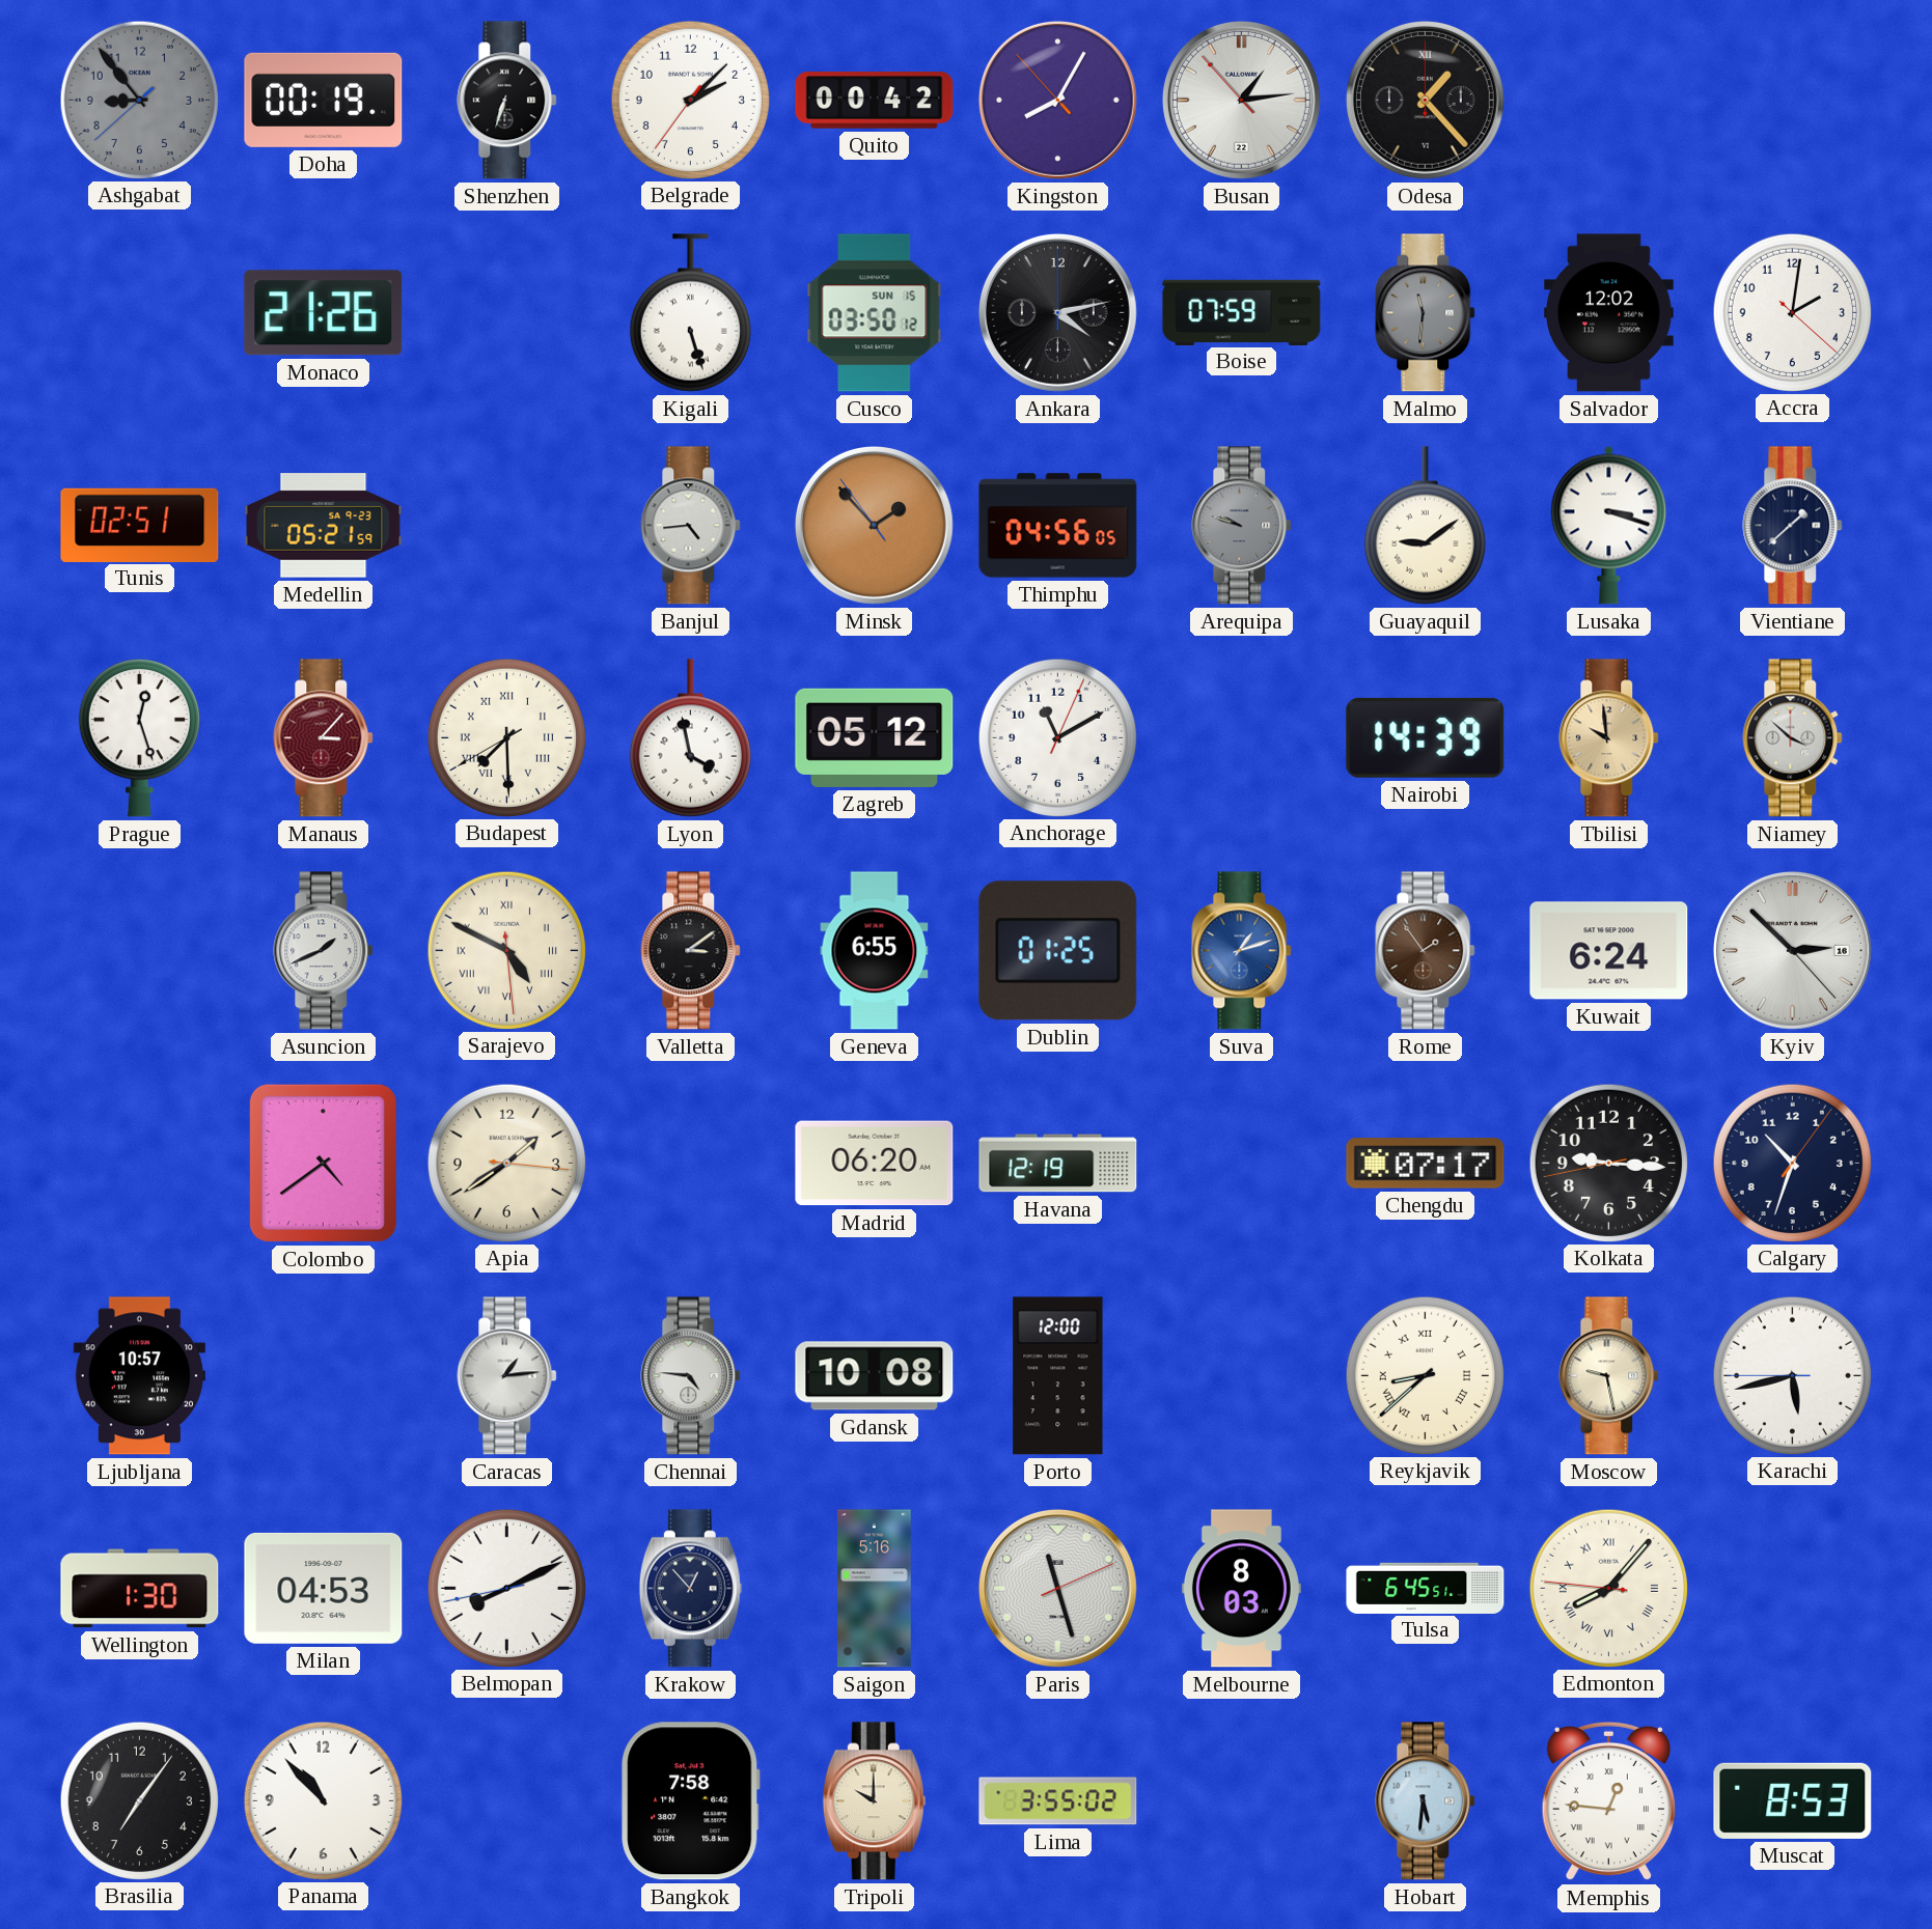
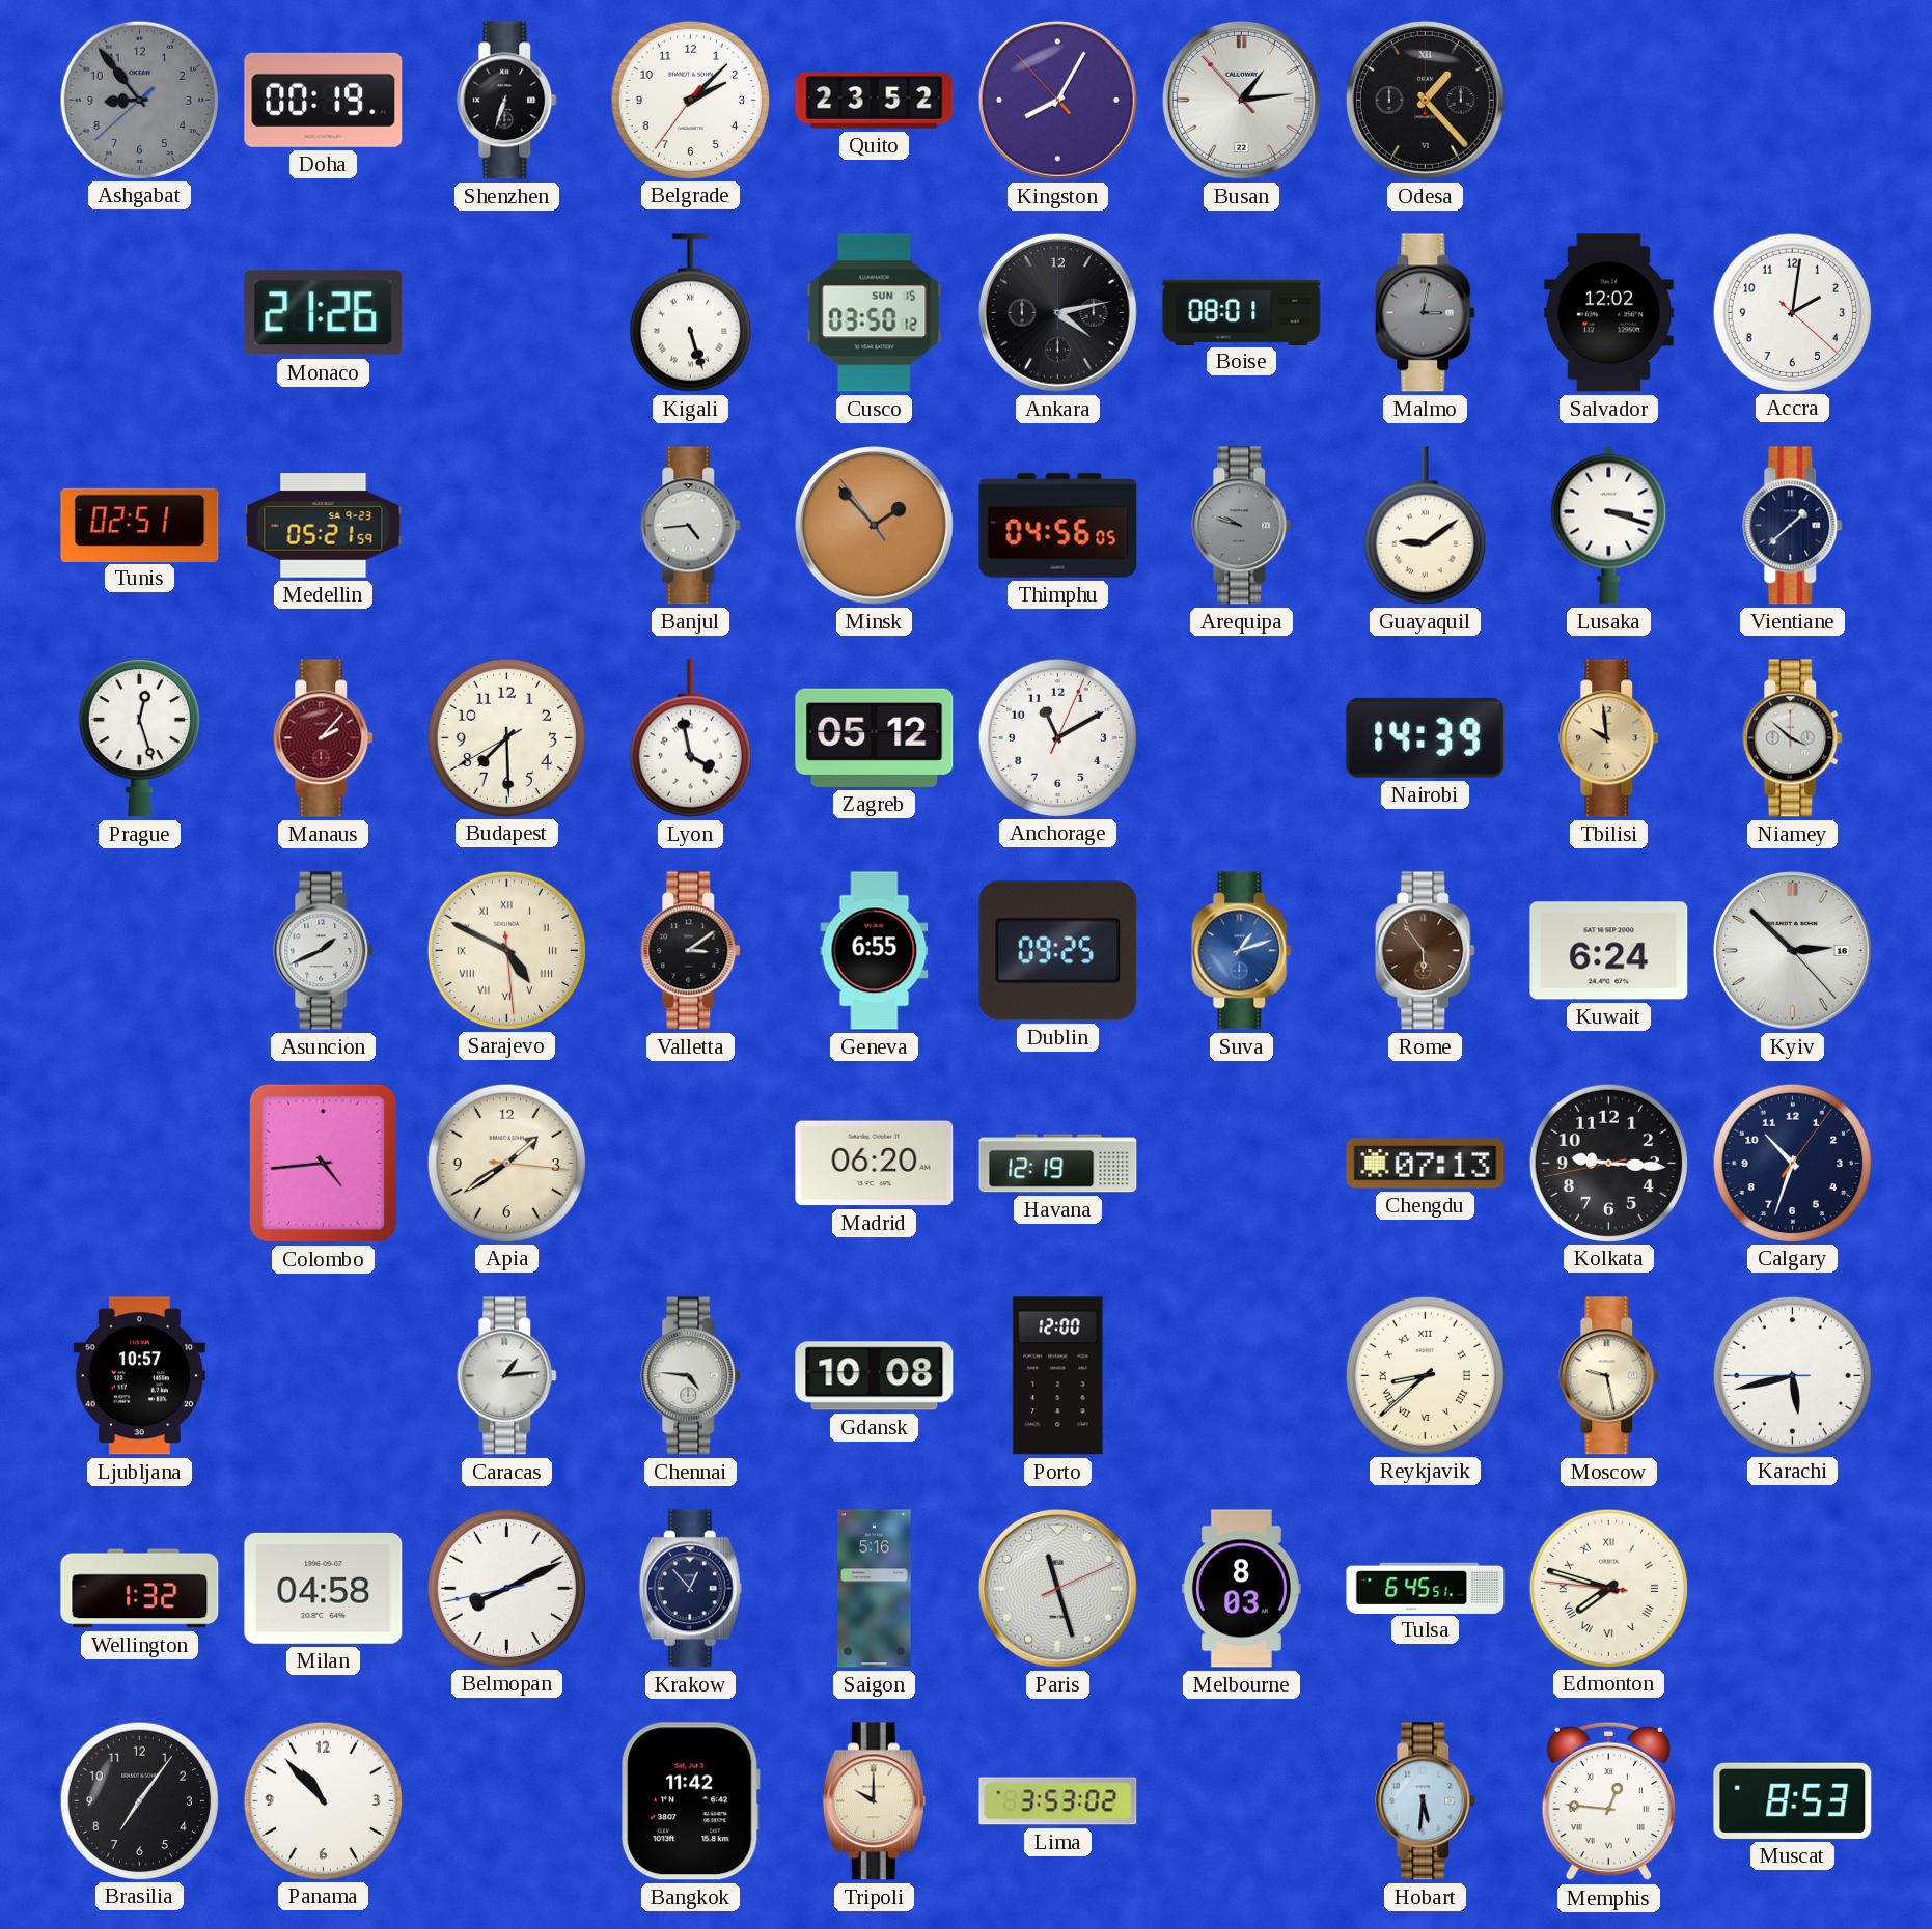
Quito: 00:42 -> 23:52
Boise: 07:59 -> 08:01
Malmo: 11:31 -> 3:02
Manaus: 3:07 -> 2:07
Budapest numerals: Roman -> Arabic
Dublin: 01:25 -> 09:25
Rome: 1:54 -> 5:54
Colombo: 4:39 -> 4:44
Chengdu: 07:17 -> 07:13
Wellington: 1:30 -> 1:32
Milan: 04:53 -> 04:58
Edmonton: 8:06 -> 7:47
Bangkok: 7:58 -> 11:42
Lima: 3:55 -> 3:53
